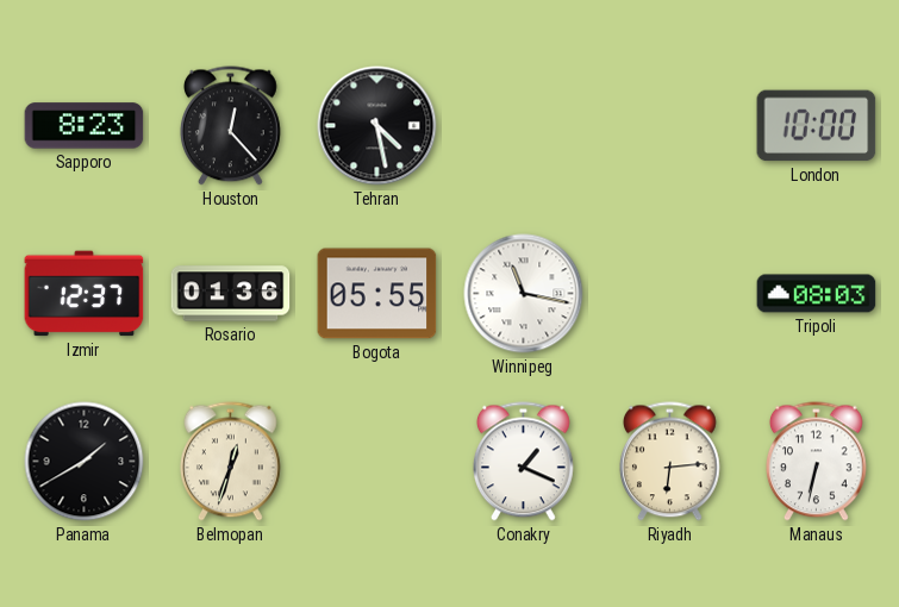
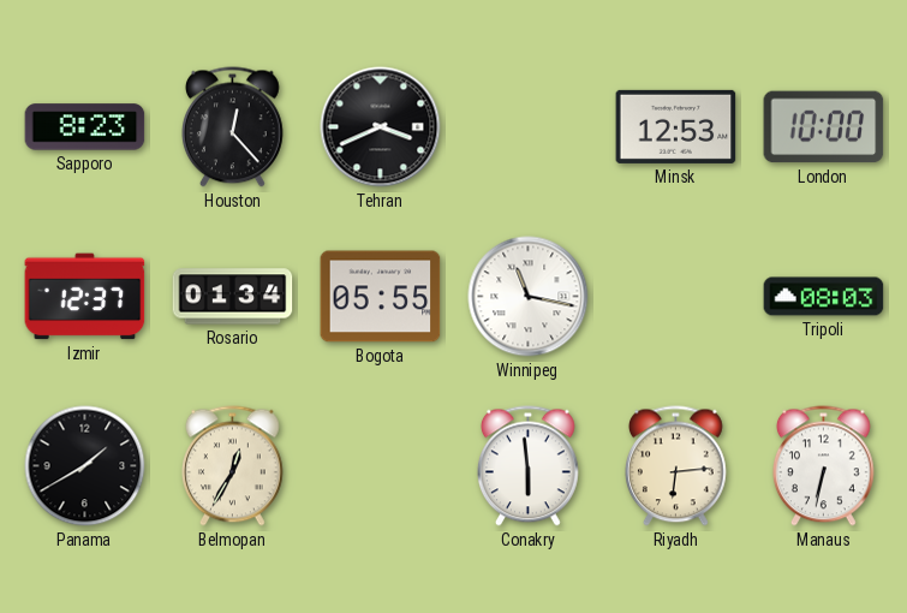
Tehran: 4:28 -> 3:41
Minsk: none -> 12:53
Rosario: 01:36 -> 01:34
Belmopan: 12:33 -> 12:35
Conakry: 1:19 -> 5:59
